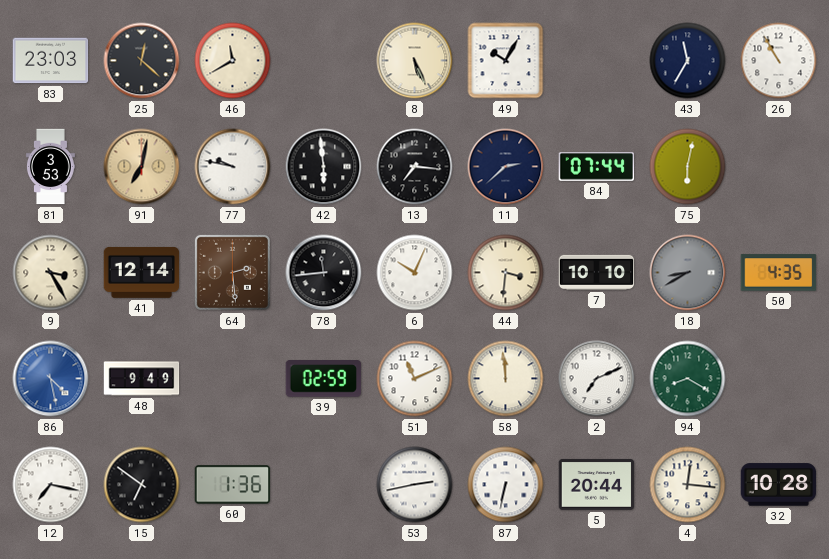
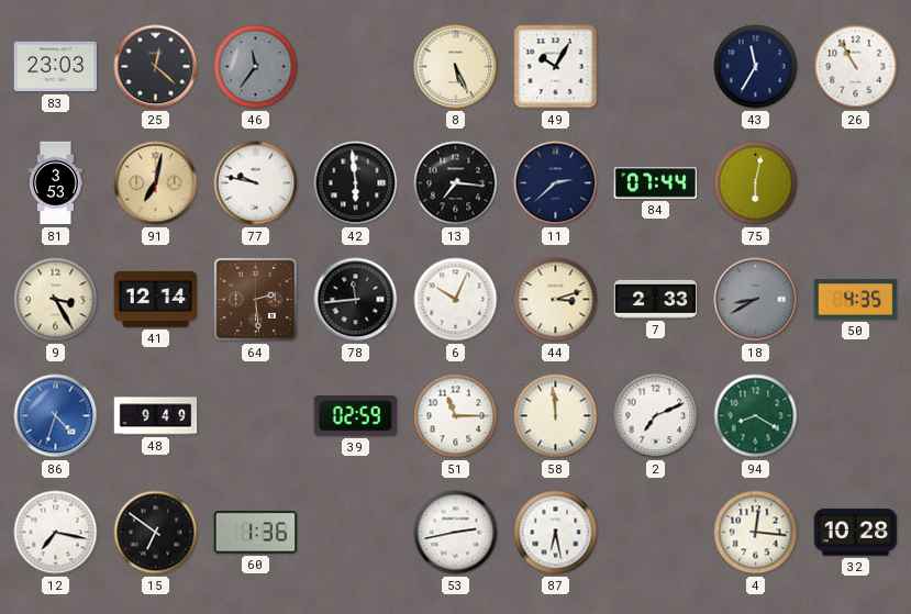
46: 11:40 -> 11:36
46 dial: cream -> grey
44: 3:31 -> 3:12
7: 10:10 -> 2:33
86: 4:28 -> 4:33
51: 11:11 -> 11:15
87: 6:32 -> 6:28
5: 20:44 -> none
